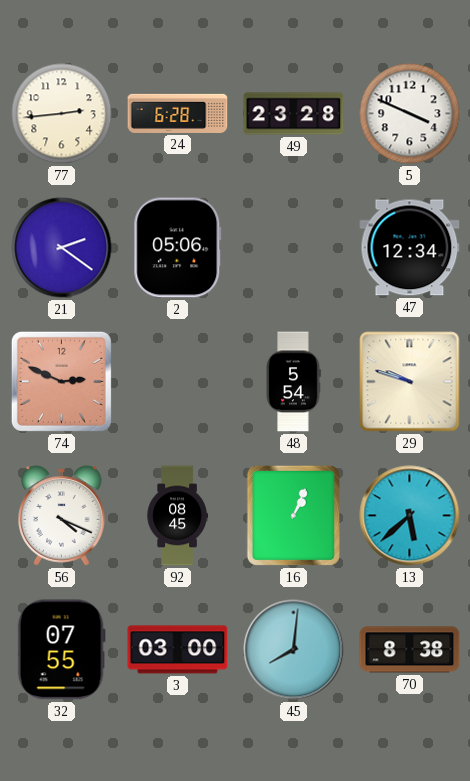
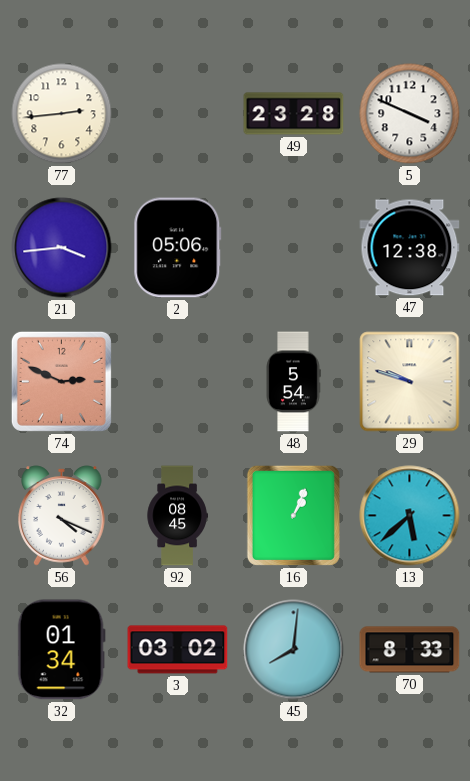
24: 6:28 -> none
21: 2:21 -> 3:44
47: 12:34 -> 12:38
32: 07:55 -> 01:34
3: 03:00 -> 03:02
70: 8:38 -> 8:33
